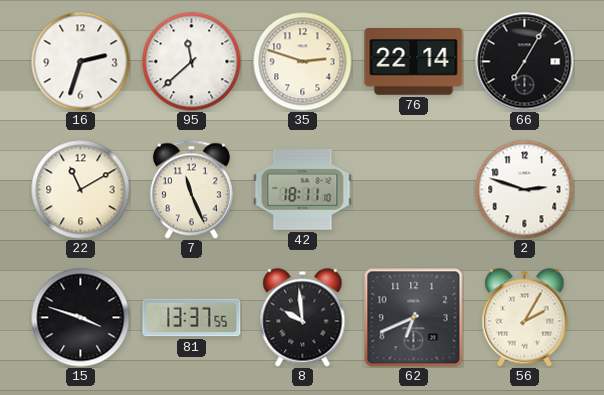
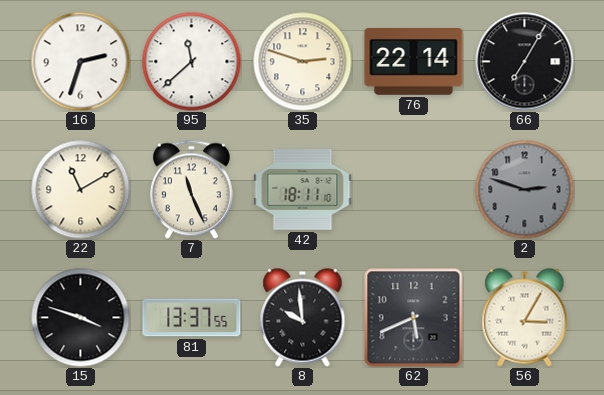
2 dial: white -> grey
62: 6:41 -> 5:41
56: 2:05 -> 3:05
